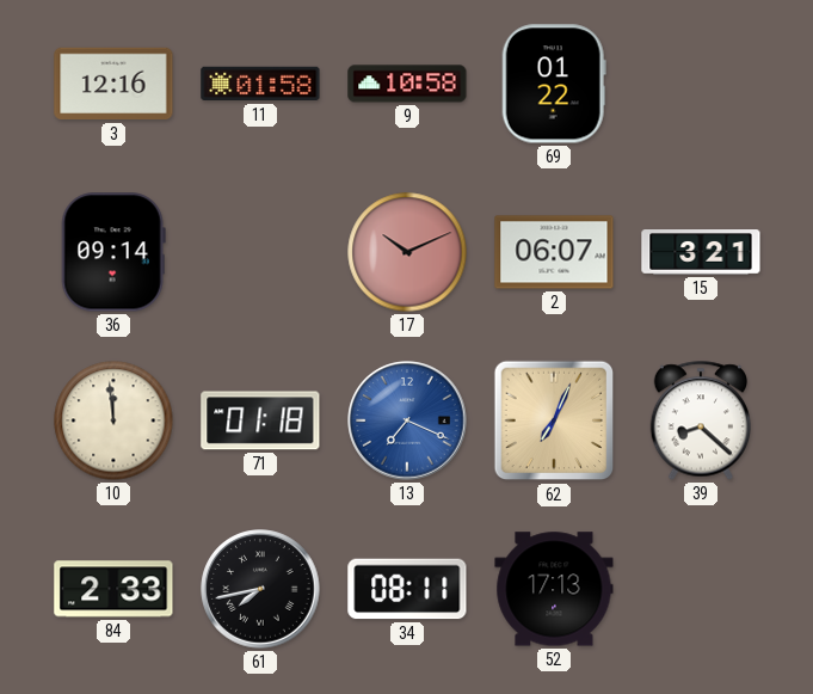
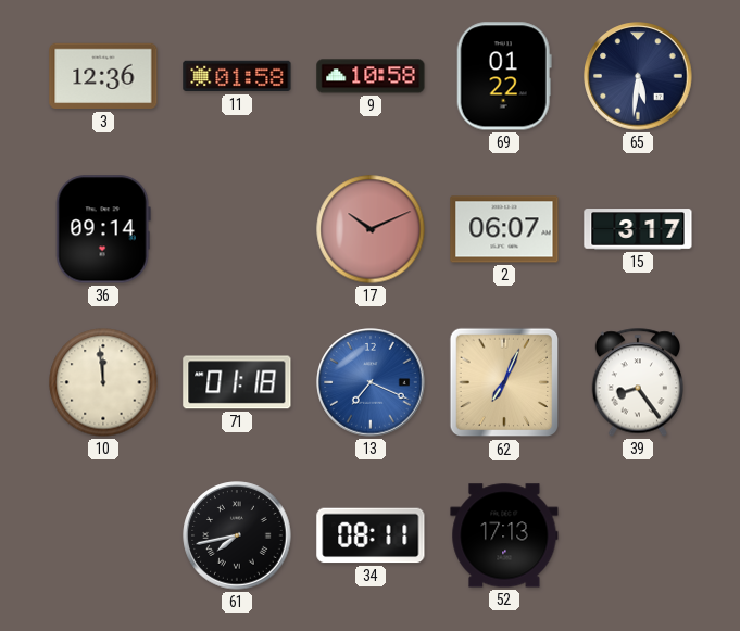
3: 12:16 -> 12:36
65: none -> 5:31
15: 3:21 -> 3:17
39: 8:22 -> 8:24
84: 2:33 -> none
